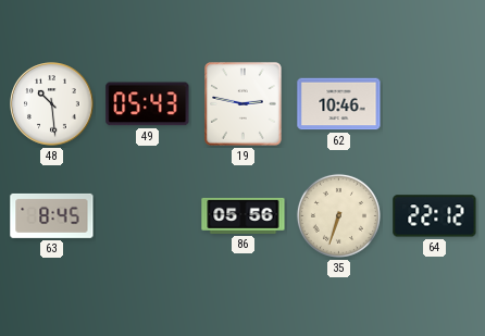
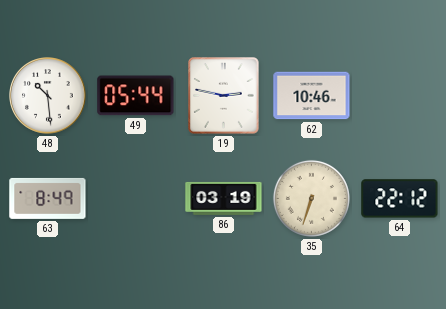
49: 05:43 -> 05:44
63: 8:45 -> 8:49
86: 05:56 -> 03:19
